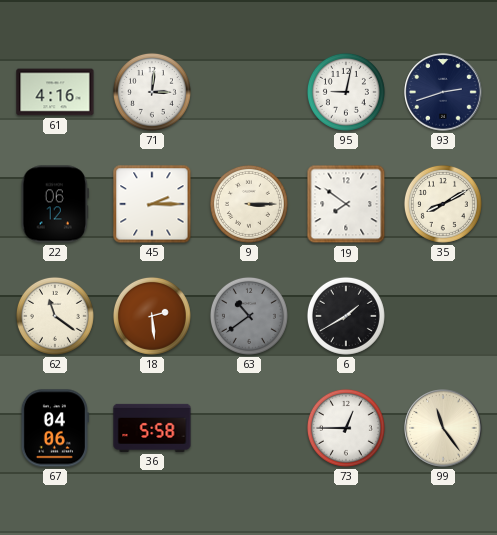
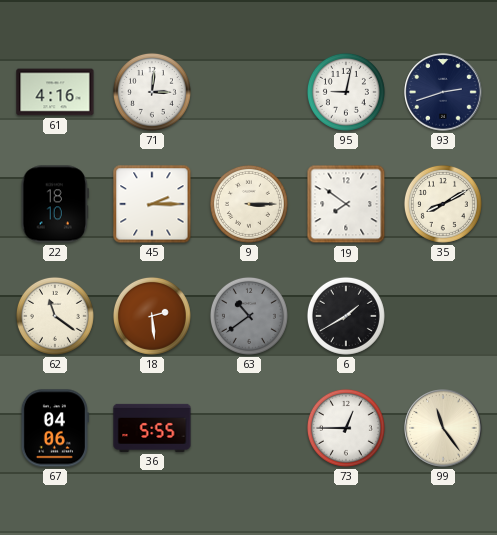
22: 06:12 -> 18:10
36: 5:58 -> 5:55
